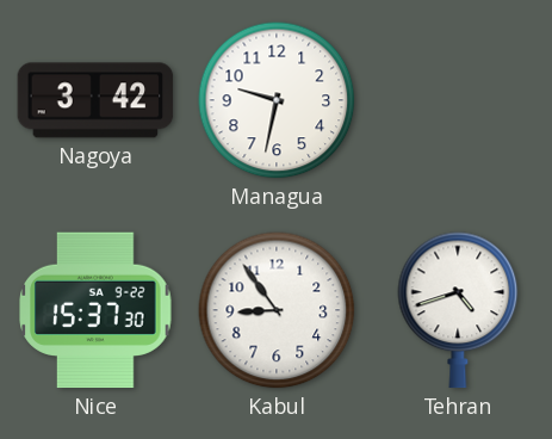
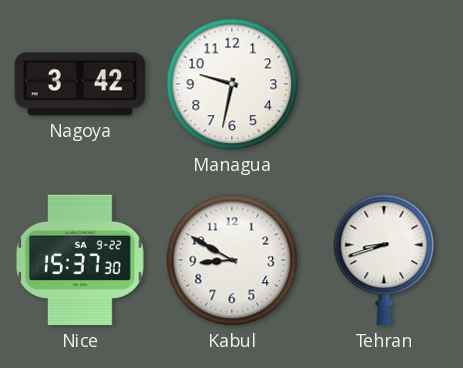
Kabul: 8:54 -> 8:50
Tehran: 4:42 -> 8:42
